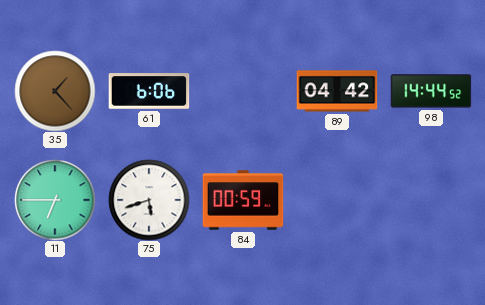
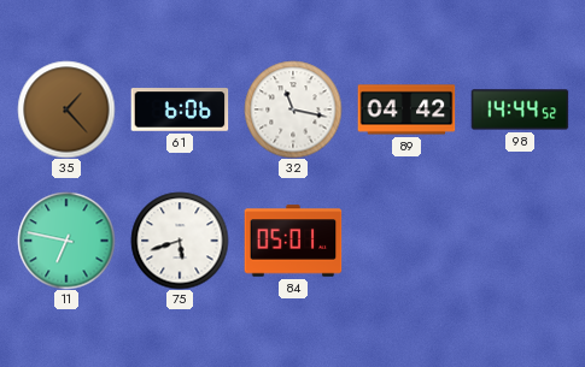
32: none -> 11:17
11: 6:45 -> 6:47
84: 00:59 -> 05:01
